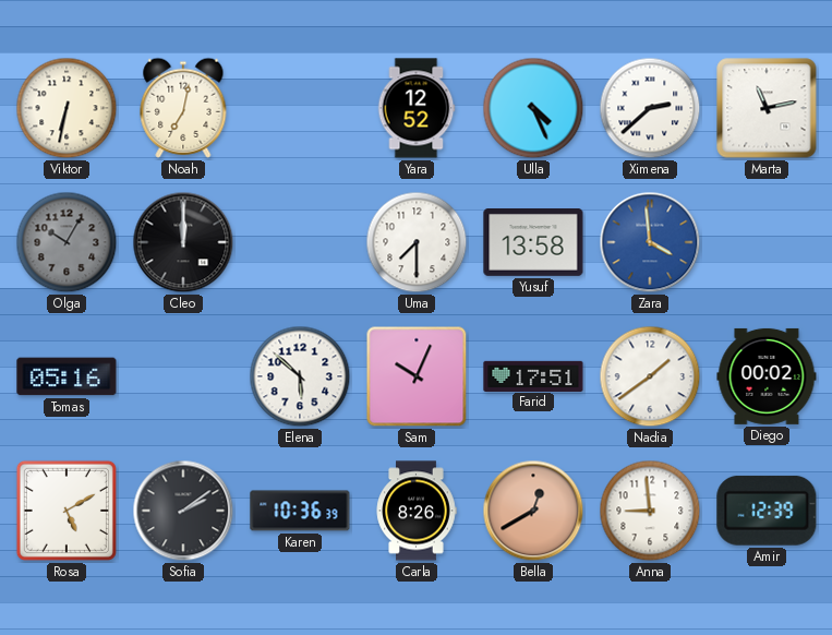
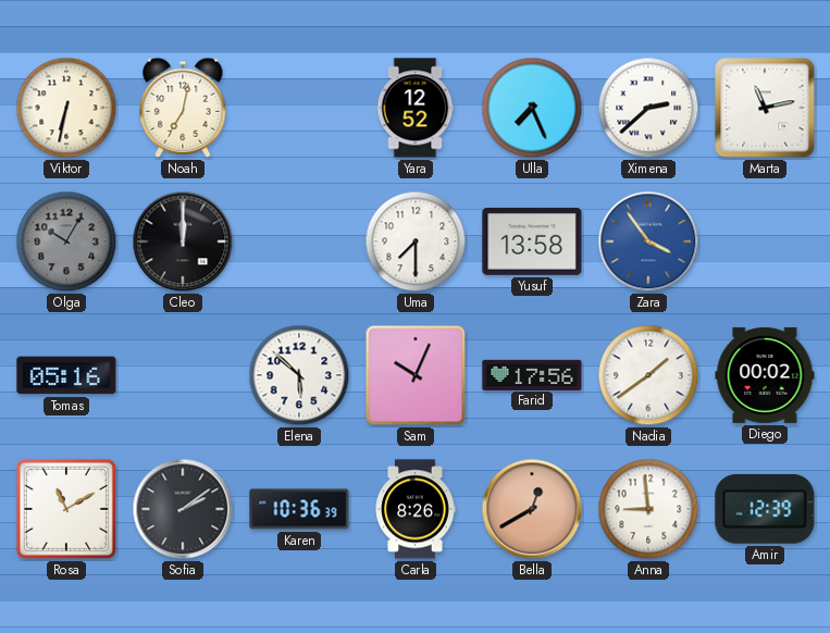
Ulla: 4:26 -> 7:26
Zara: 3:59 -> 3:54
Farid: 17:51 -> 17:56
Rosa: 5:10 -> 11:10
